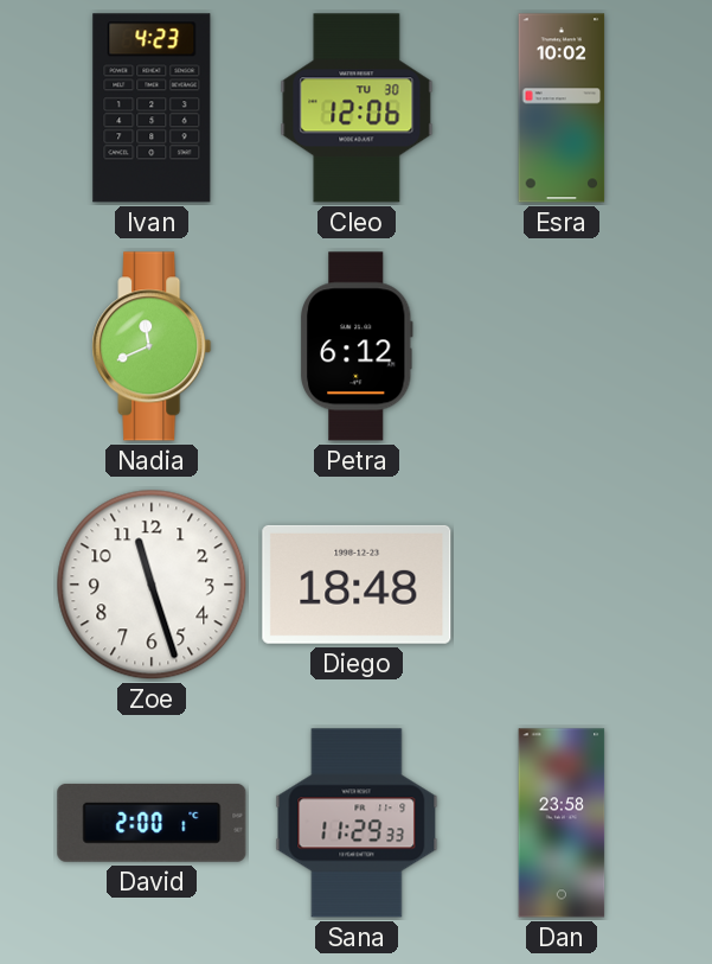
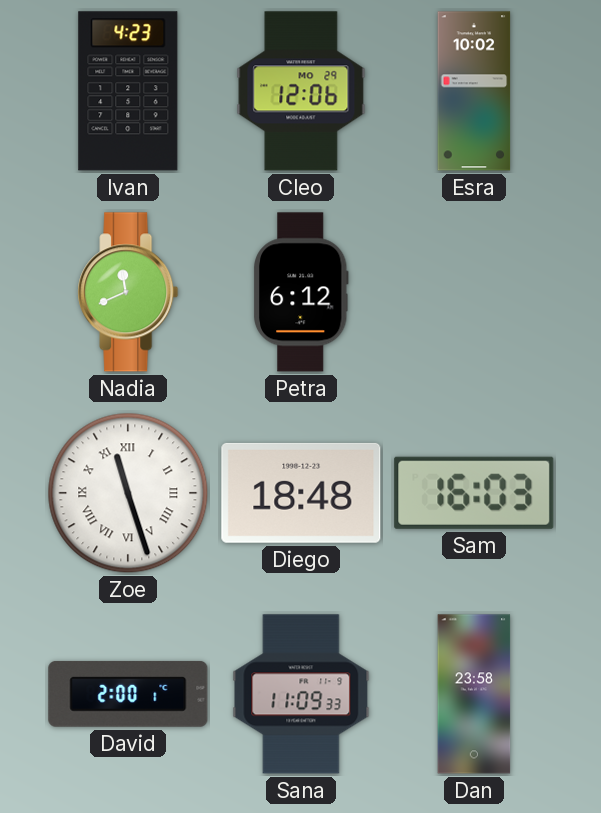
Cleo date: TU 30 -> MO 29
Zoe numerals: Arabic -> Roman
Sam: none -> 16:03
Sana: 11:29 -> 11:09
